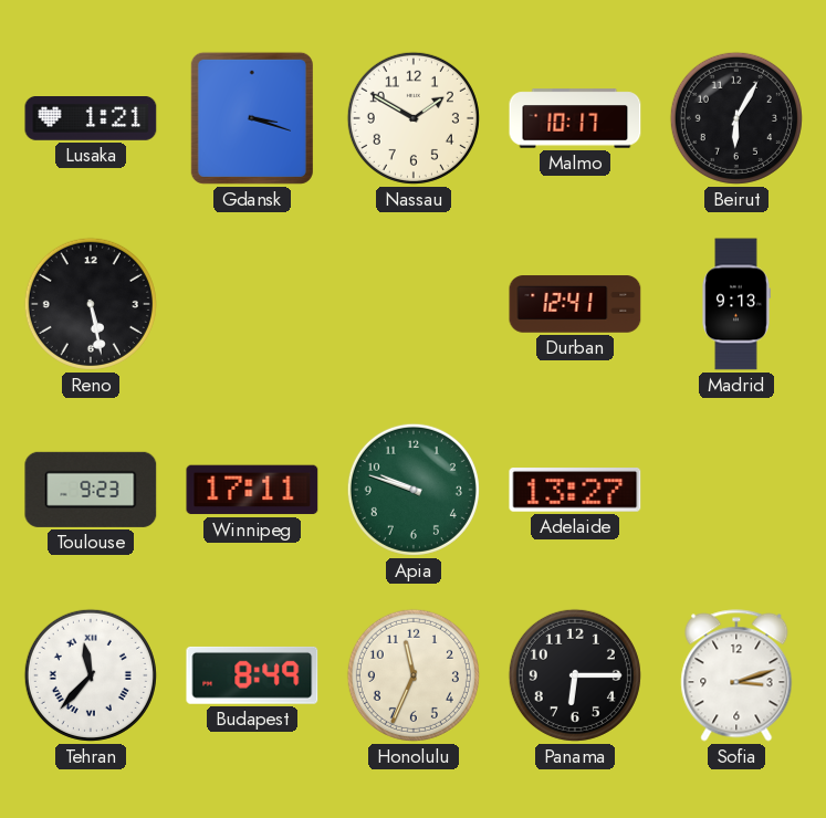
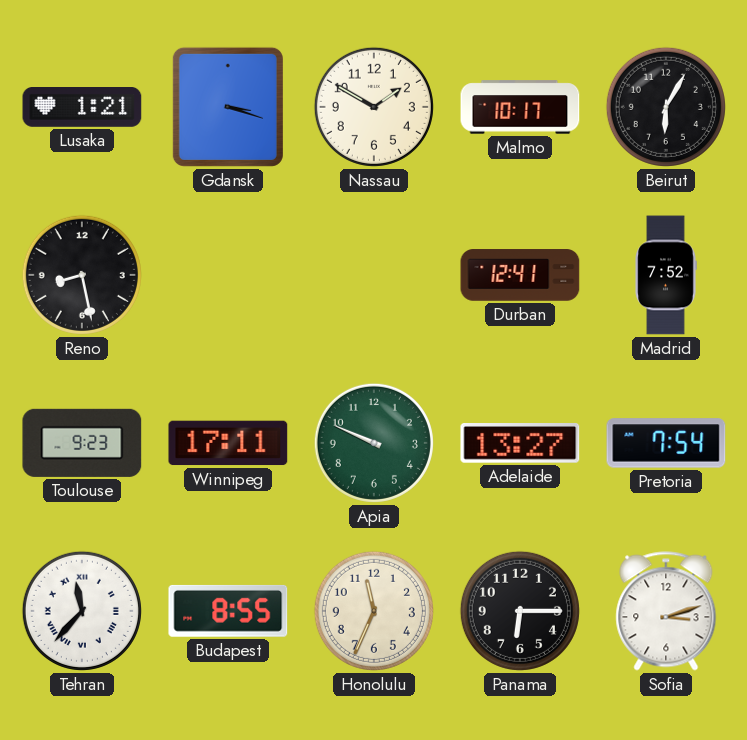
Reno: 5:28 -> 8:28
Madrid: 9:13 -> 7:52
Apia: 9:48 -> 9:49
Pretoria: none -> 7:54
Budapest: 8:49 -> 8:55
